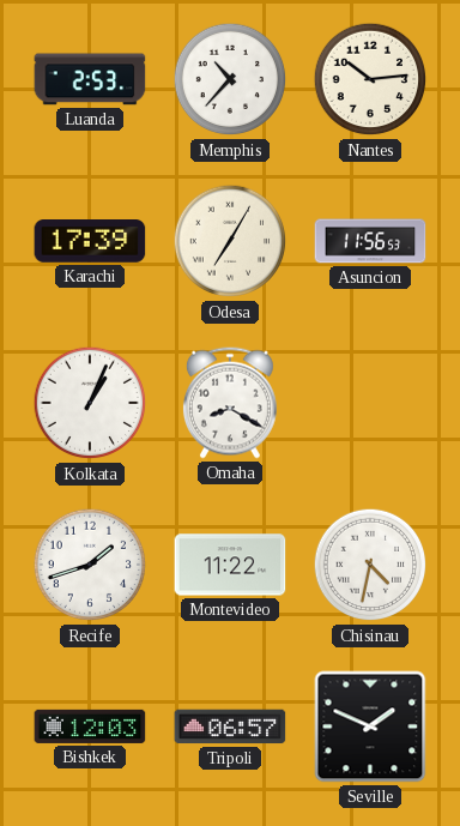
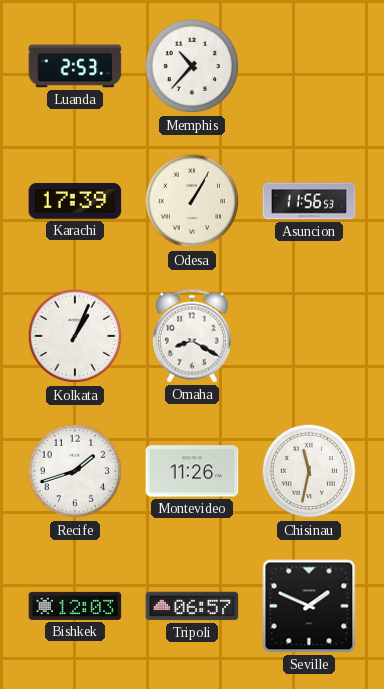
Nantes: 10:14 -> none
Odesa: 7:05 -> 1:05
Montevideo: 11:22 -> 11:26
Chisinau: 4:32 -> 11:32
